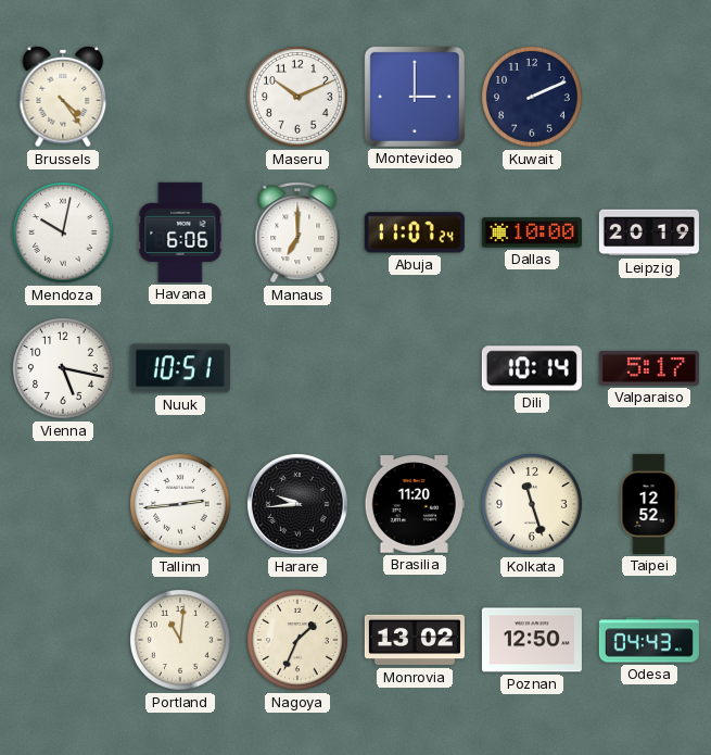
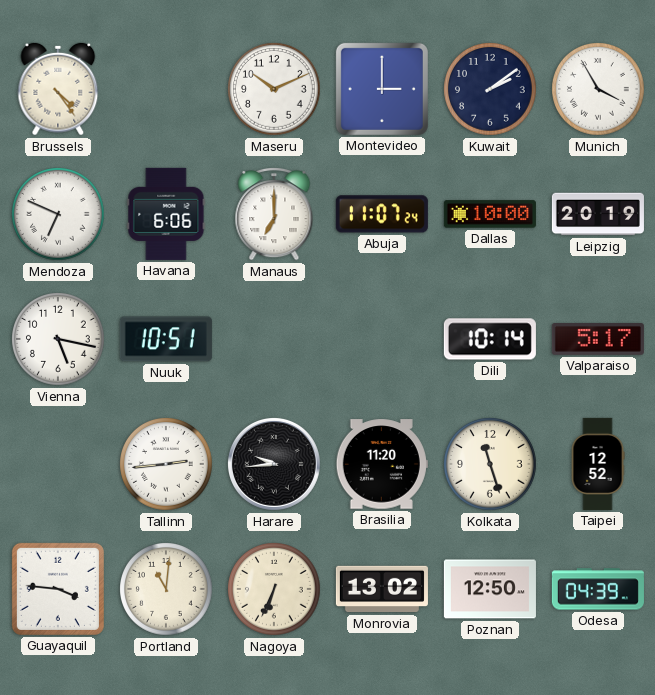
Kuwait: 2:11 -> 2:09
Munich: none -> 3:55
Mendoza: 10:02 -> 6:49
Guayaquil: none -> 3:46
Nagoya: 1:34 -> 6:34
Odesa: 04:43 -> 04:39
